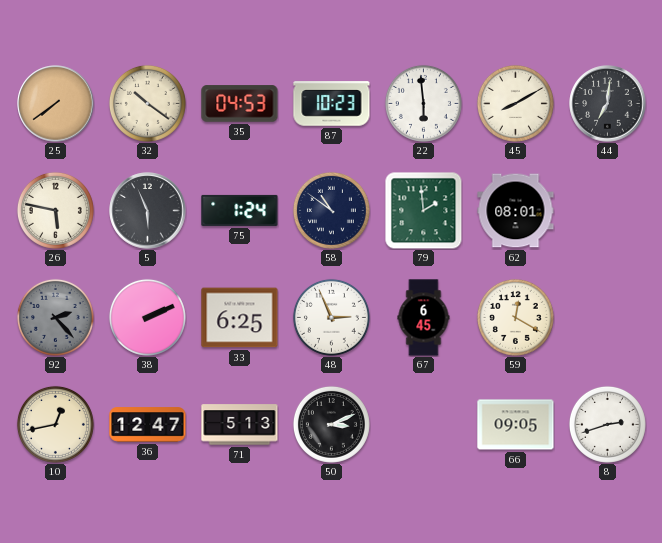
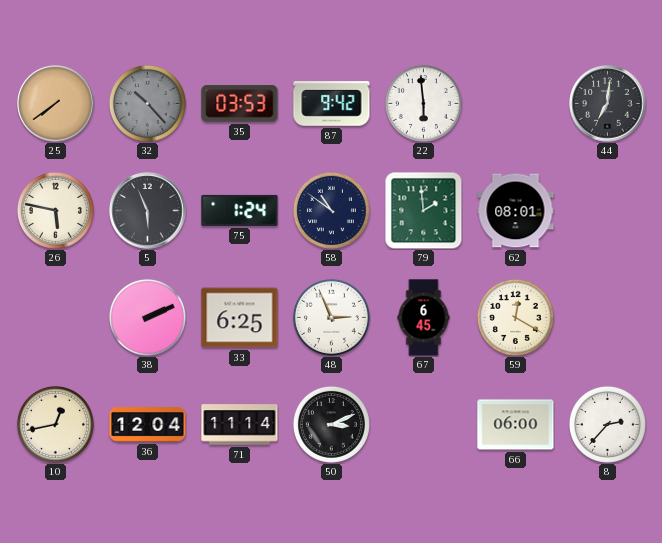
32: 10:21 -> 10:23
32 dial: cream -> grey
35: 04:53 -> 03:53
87: 10:23 -> 9:42
45: 8:10 -> none
92: 2:23 -> none
36: 12:47 -> 12:04
71: 5:13 -> 11:14
66: 09:05 -> 06:00
8: 2:42 -> 2:37
